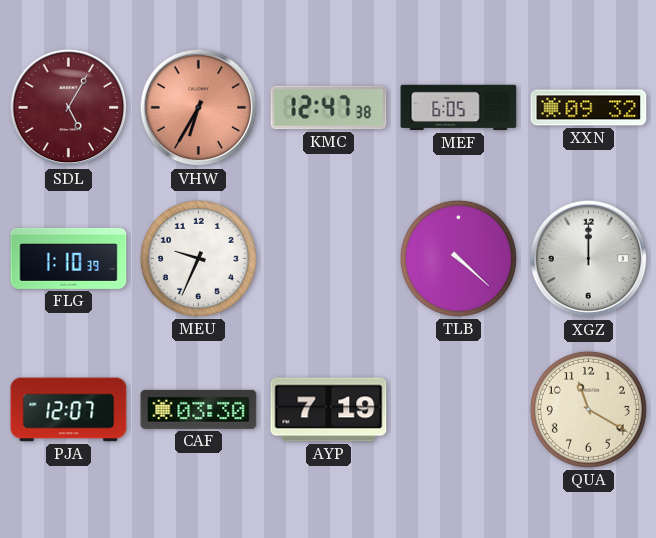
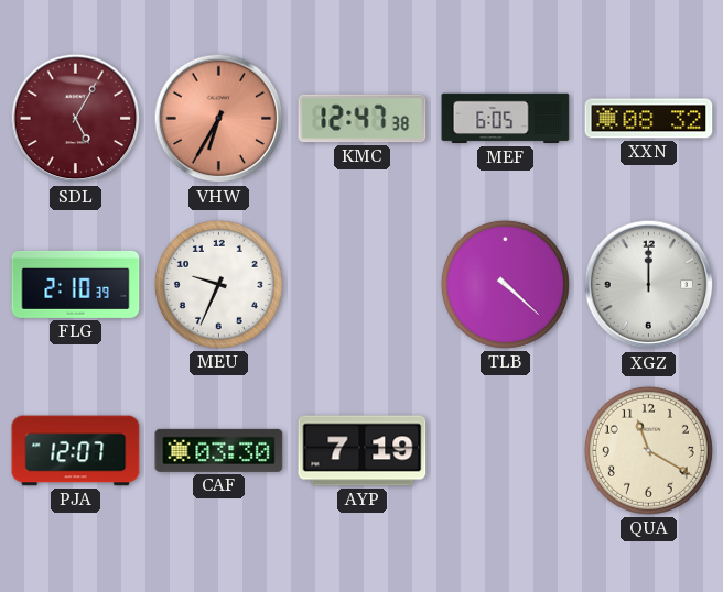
XXN: 09:32 -> 08:32
FLG: 1:10 -> 2:10
